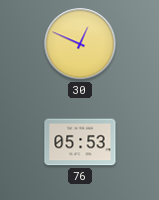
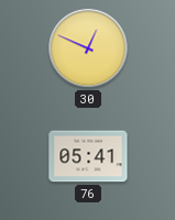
76: 05:53 -> 05:41
